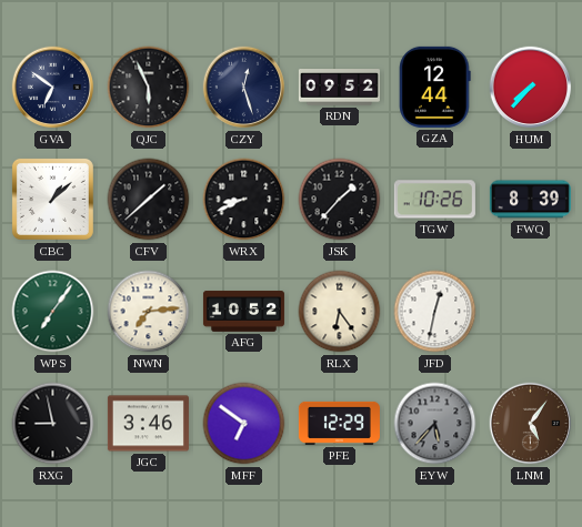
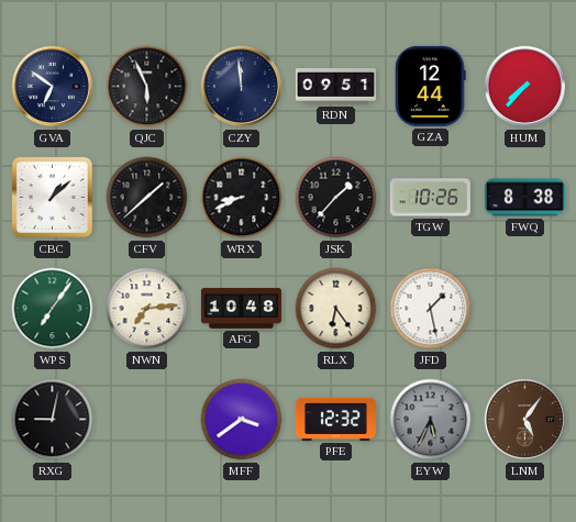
CZY: 12:27 -> 11:59
RDN: 09:52 -> 09:51
FWQ: 8:39 -> 8:38
AFG: 10:52 -> 10:48
JFD: 12:32 -> 1:28
RXG: 8:58 -> 9:02
JGC: 3:46 -> none
MFF: 6:51 -> 3:39
PFE: 12:29 -> 12:32
EYW: 5:37 -> 5:34
